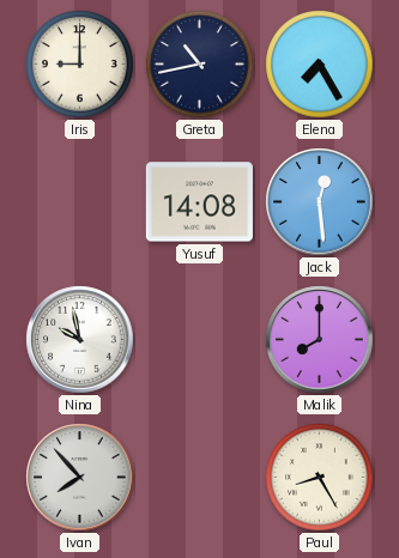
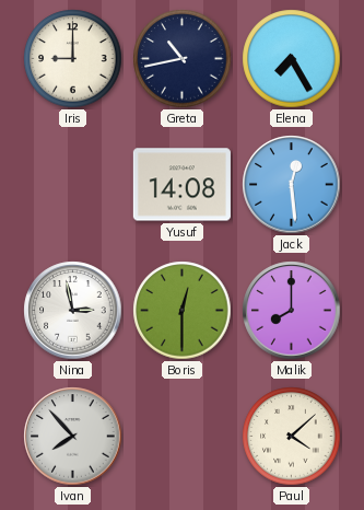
Nina: 9:58 -> 2:58
Boris: none -> 12:30
Paul: 8:25 -> 4:08
